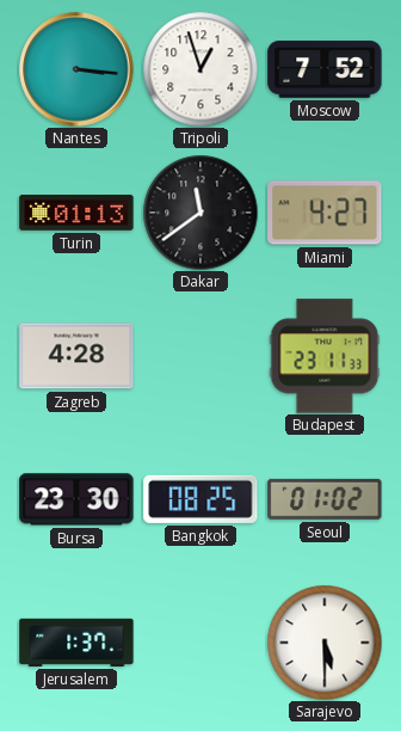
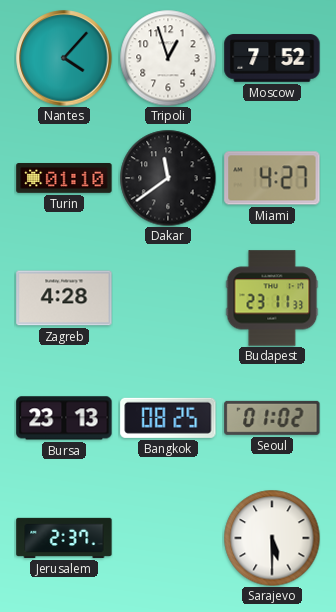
Nantes: 3:16 -> 4:07
Turin: 01:13 -> 01:10
Bursa: 23:30 -> 23:13
Jerusalem: 1:37 -> 2:37
